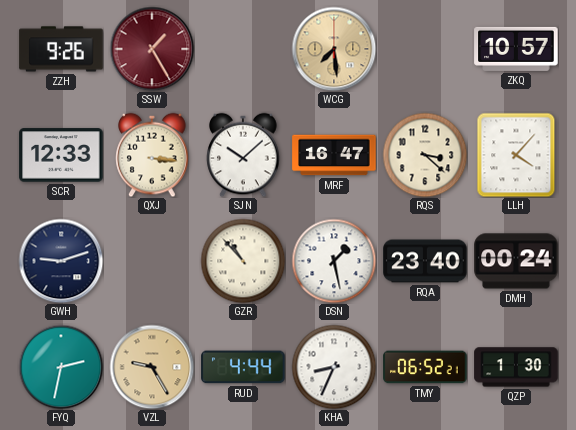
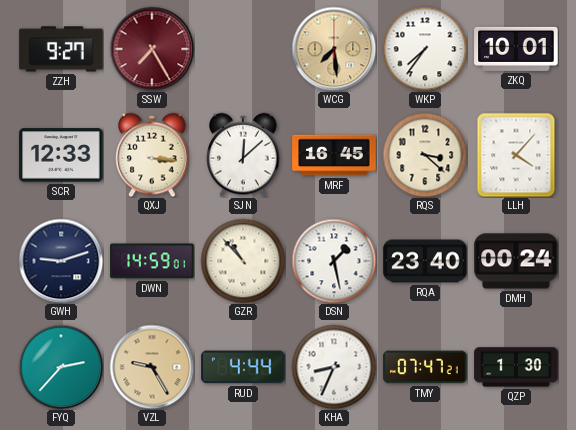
ZZH: 9:26 -> 9:27
SSW: 1:25 -> 7:25
WKP: none -> 7:36
ZKQ: 10:57 -> 10:01
SJN: 10:08 -> 12:08
MRF: 16:47 -> 16:45
DWN: none -> 14:59
FYQ: 2:32 -> 2:37
TMY: 06:52 -> 07:47
